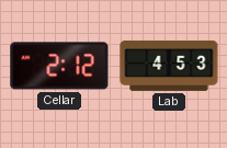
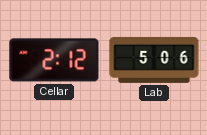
Lab: 4:53 -> 5:06
